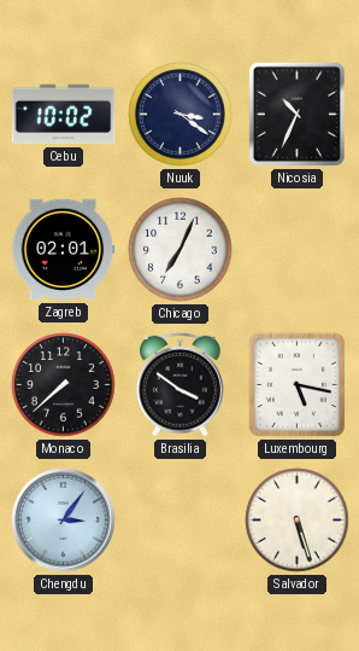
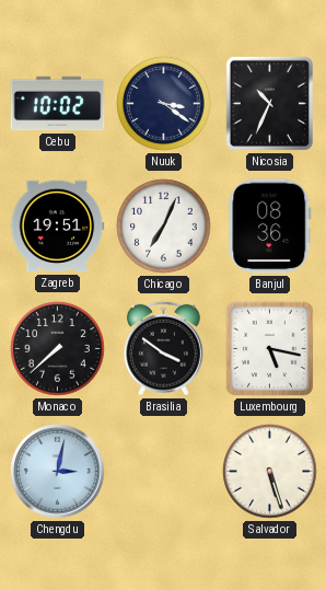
Zagreb: 02:01 -> 19:51
Banjul: none -> 08:36
Chengdu: 3:06 -> 3:02
